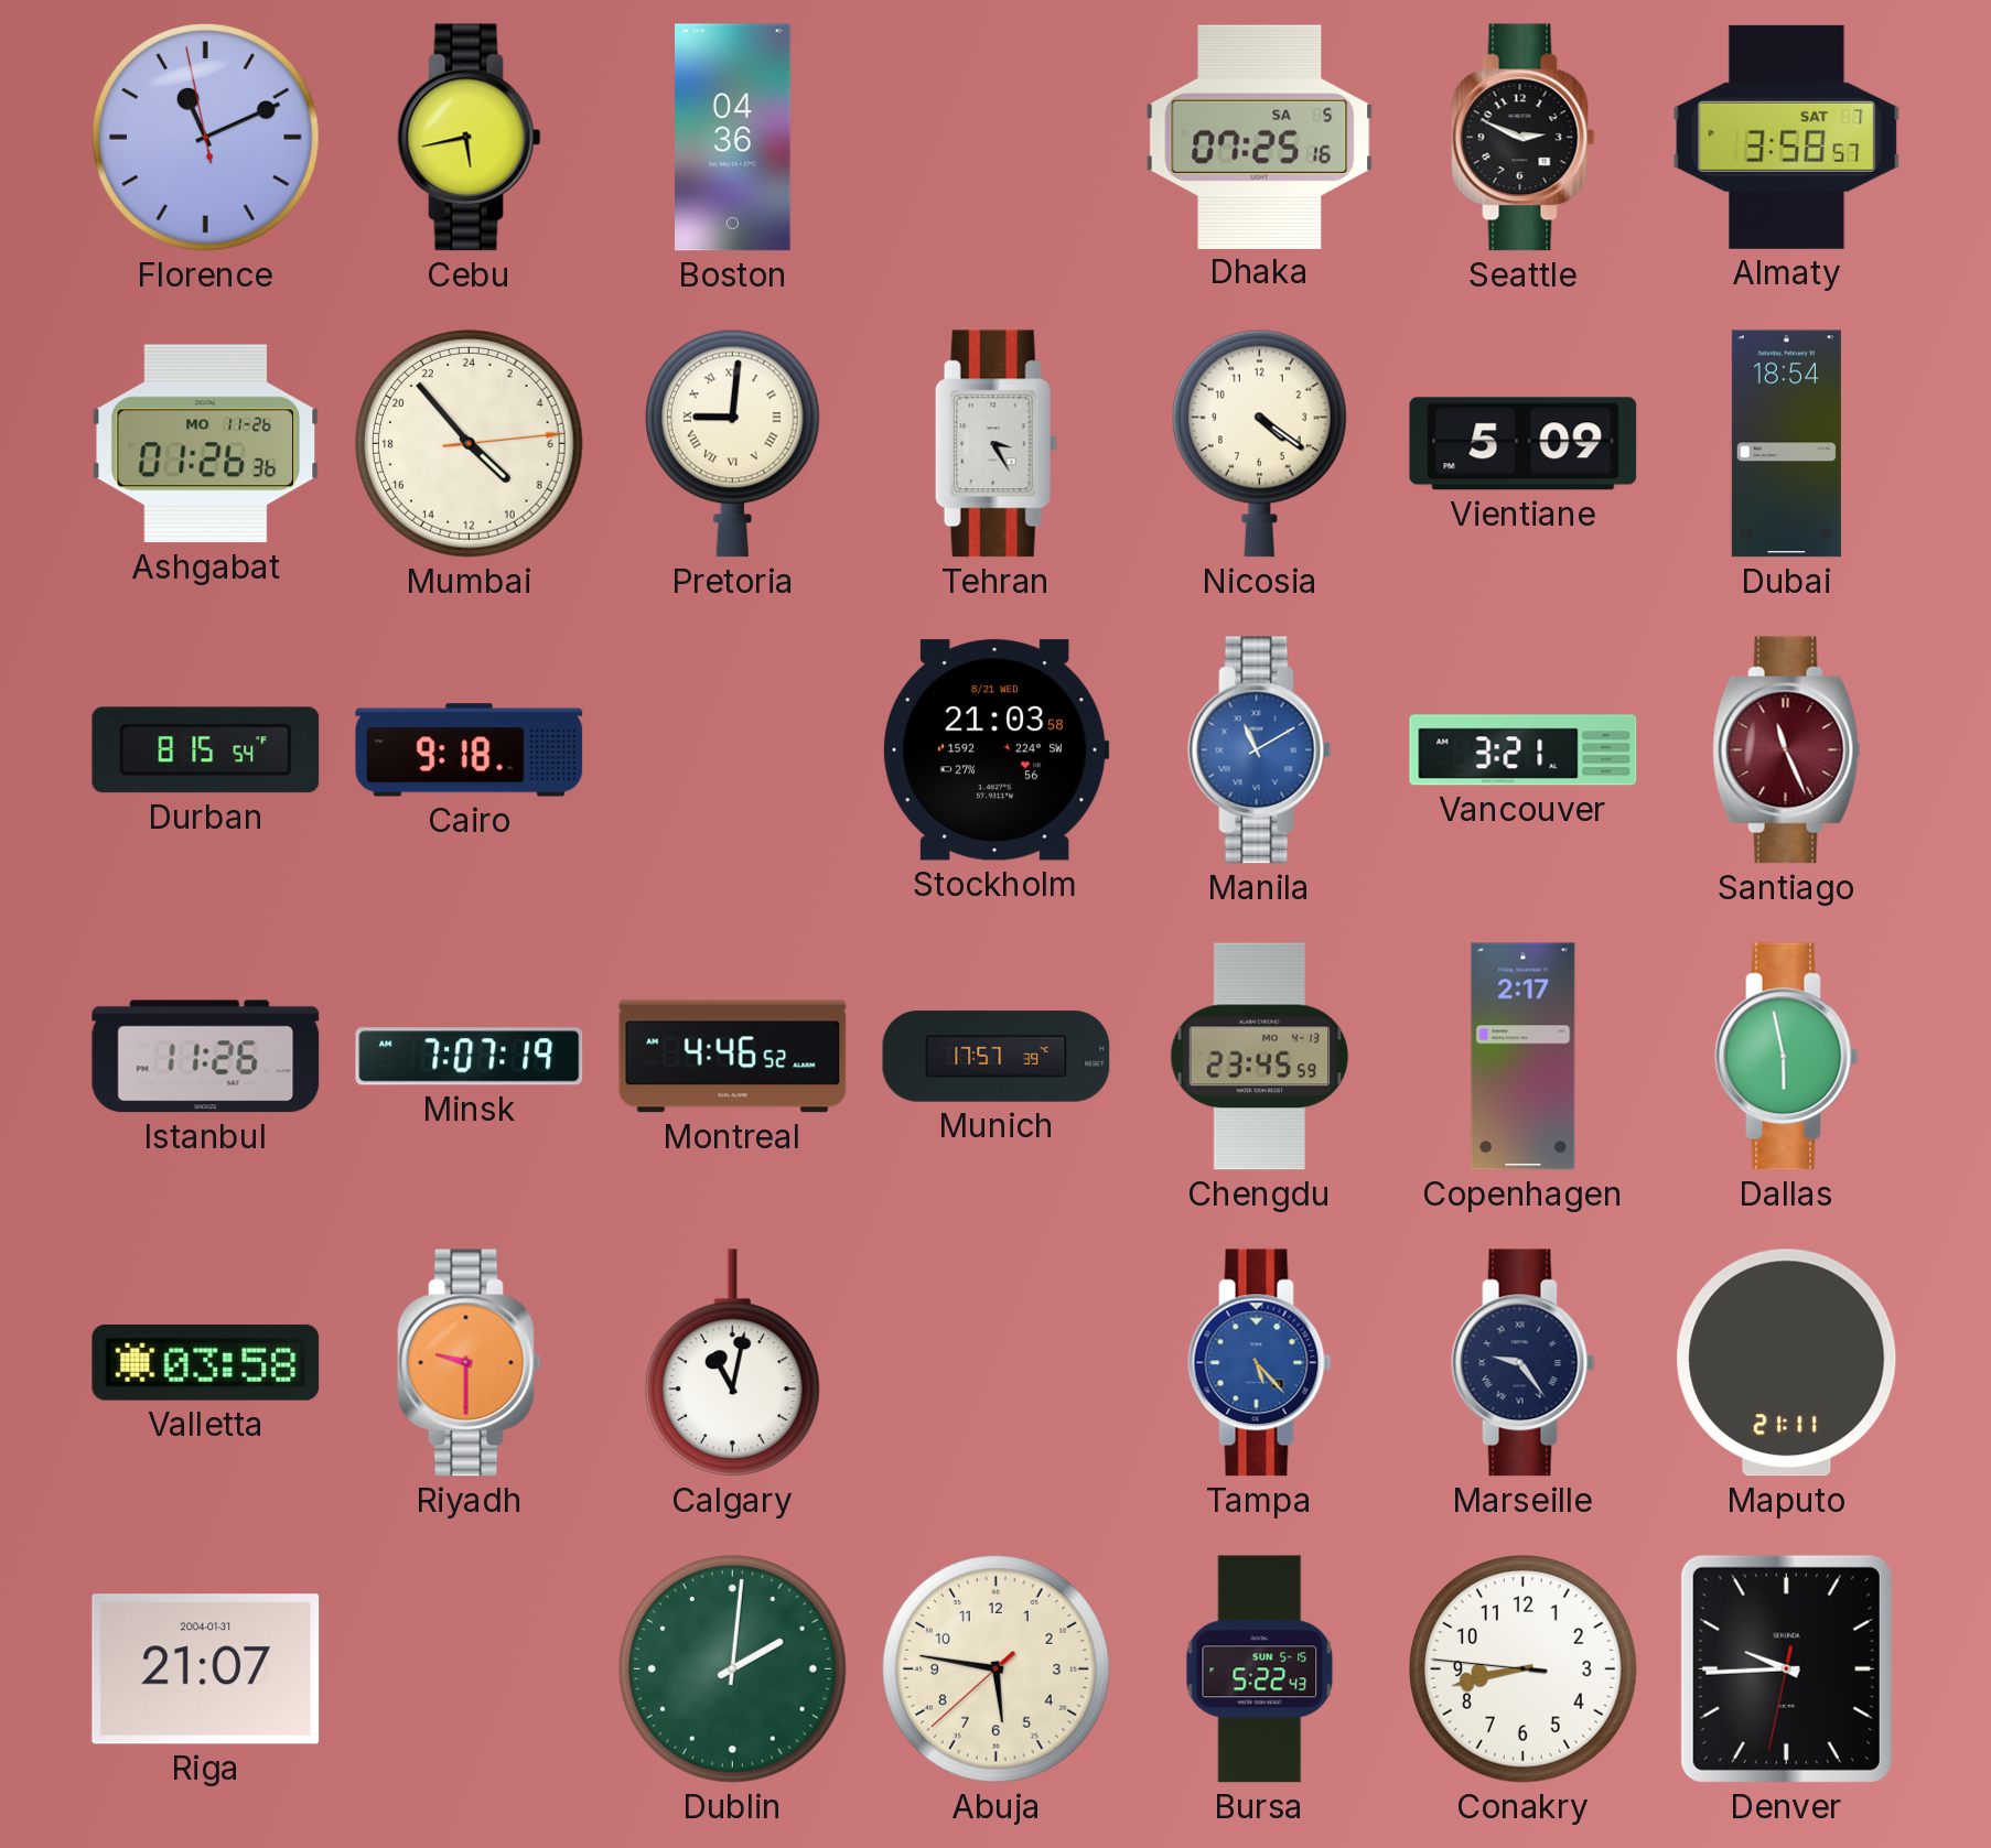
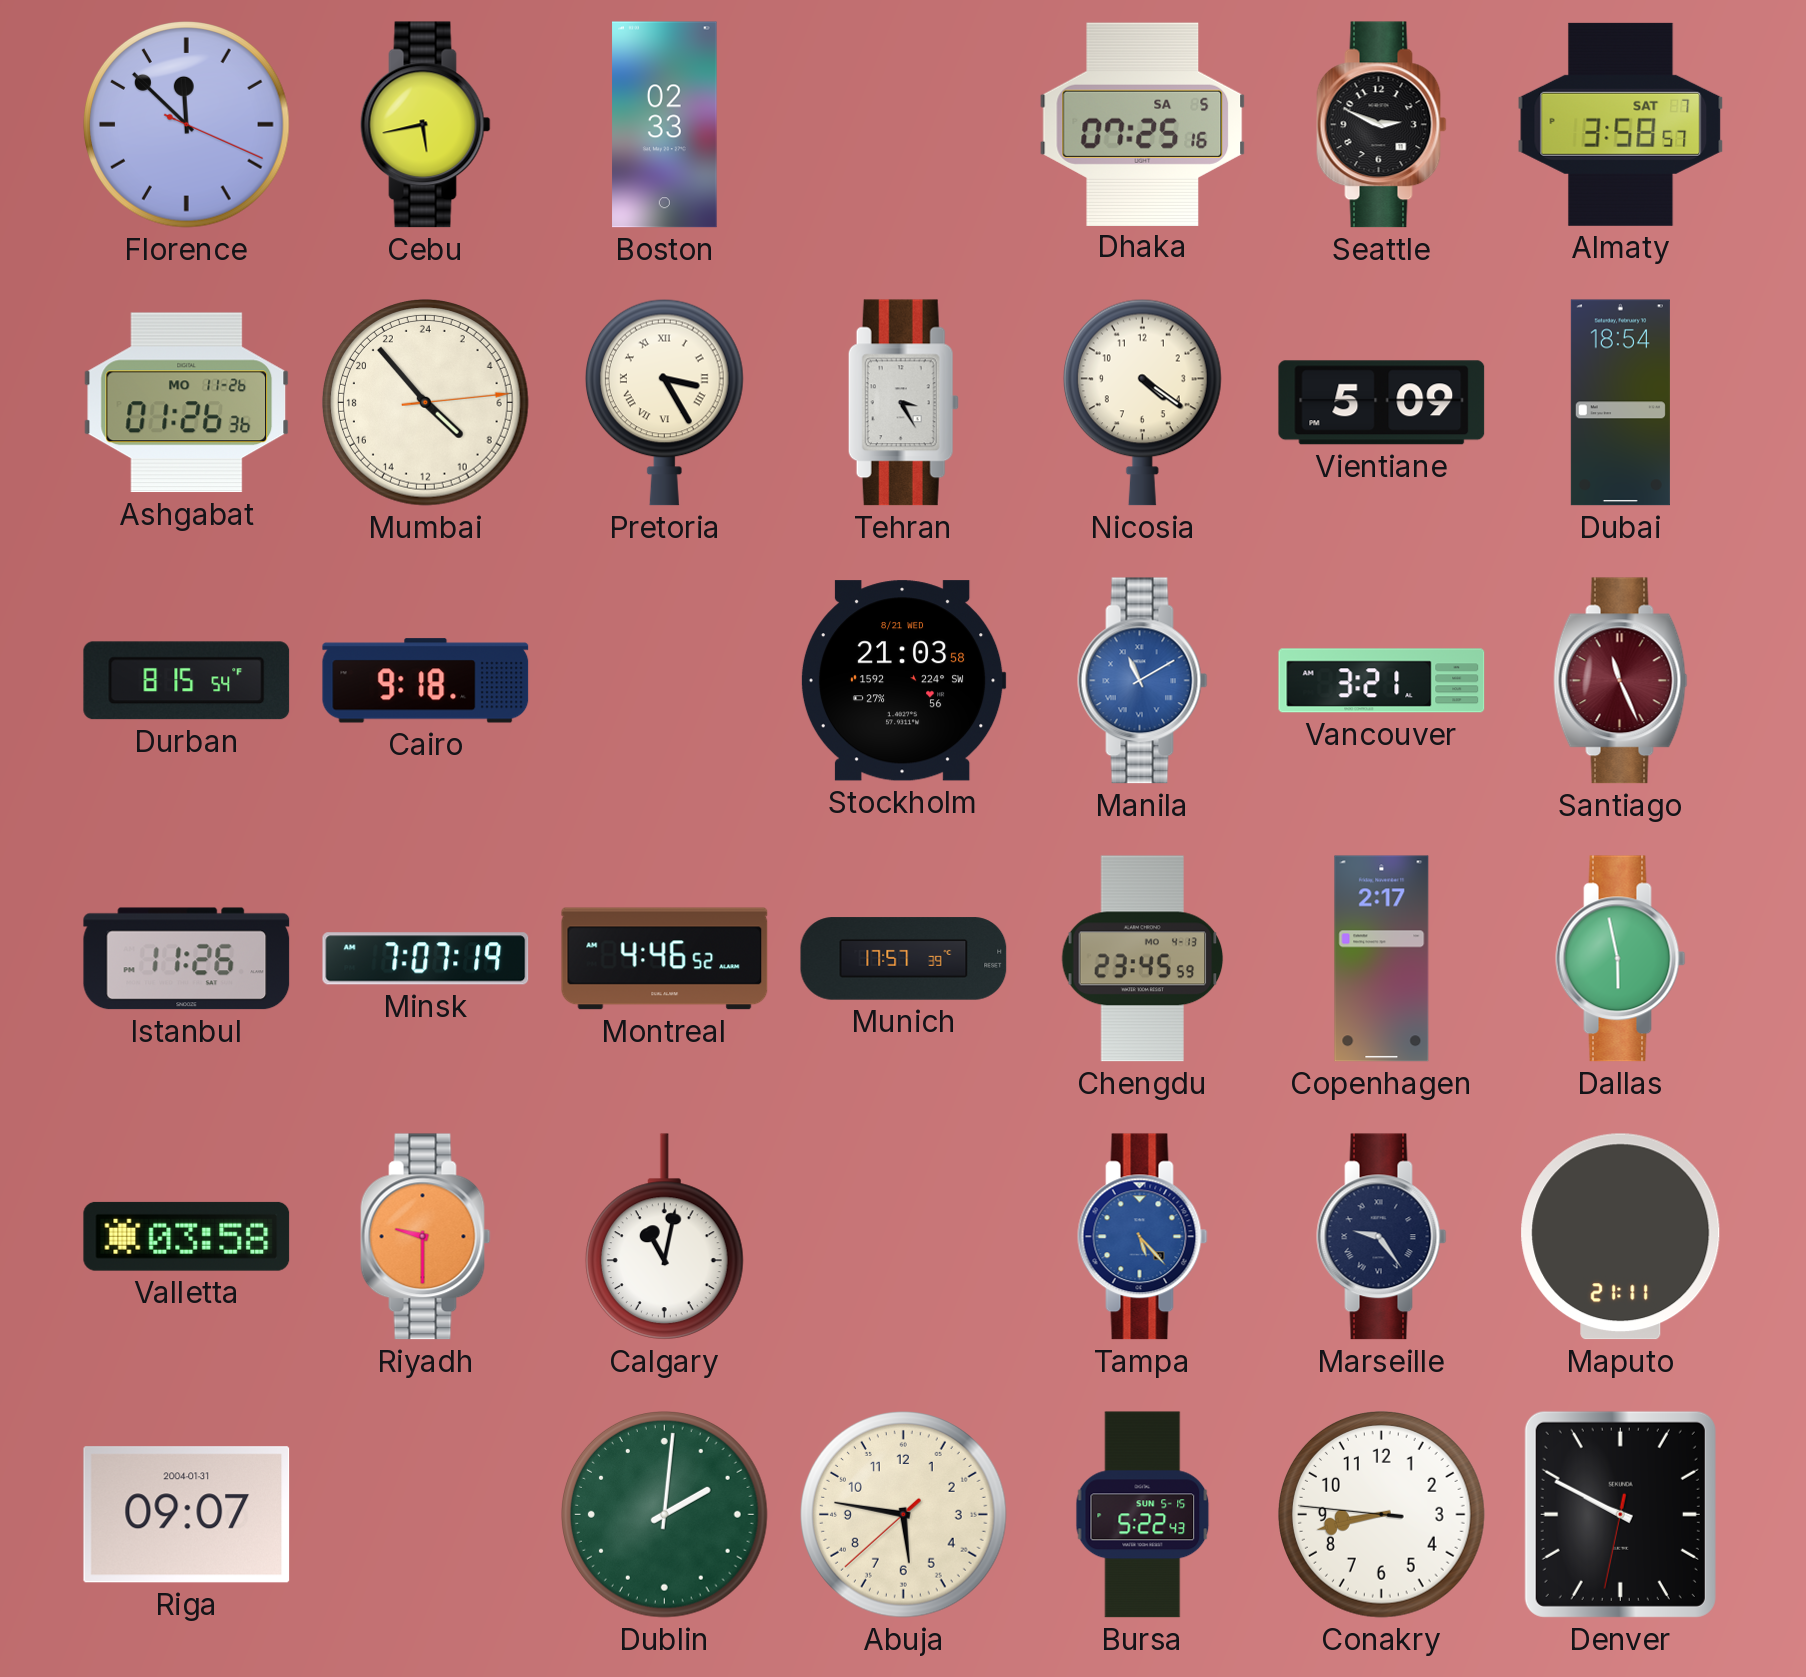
Florence: 11:10 -> 11:52
Boston: 04:36 -> 02:33
Pretoria: 9:01 -> 3:25
Riga: 21:07 -> 09:07
Denver: 9:44 -> 9:49
